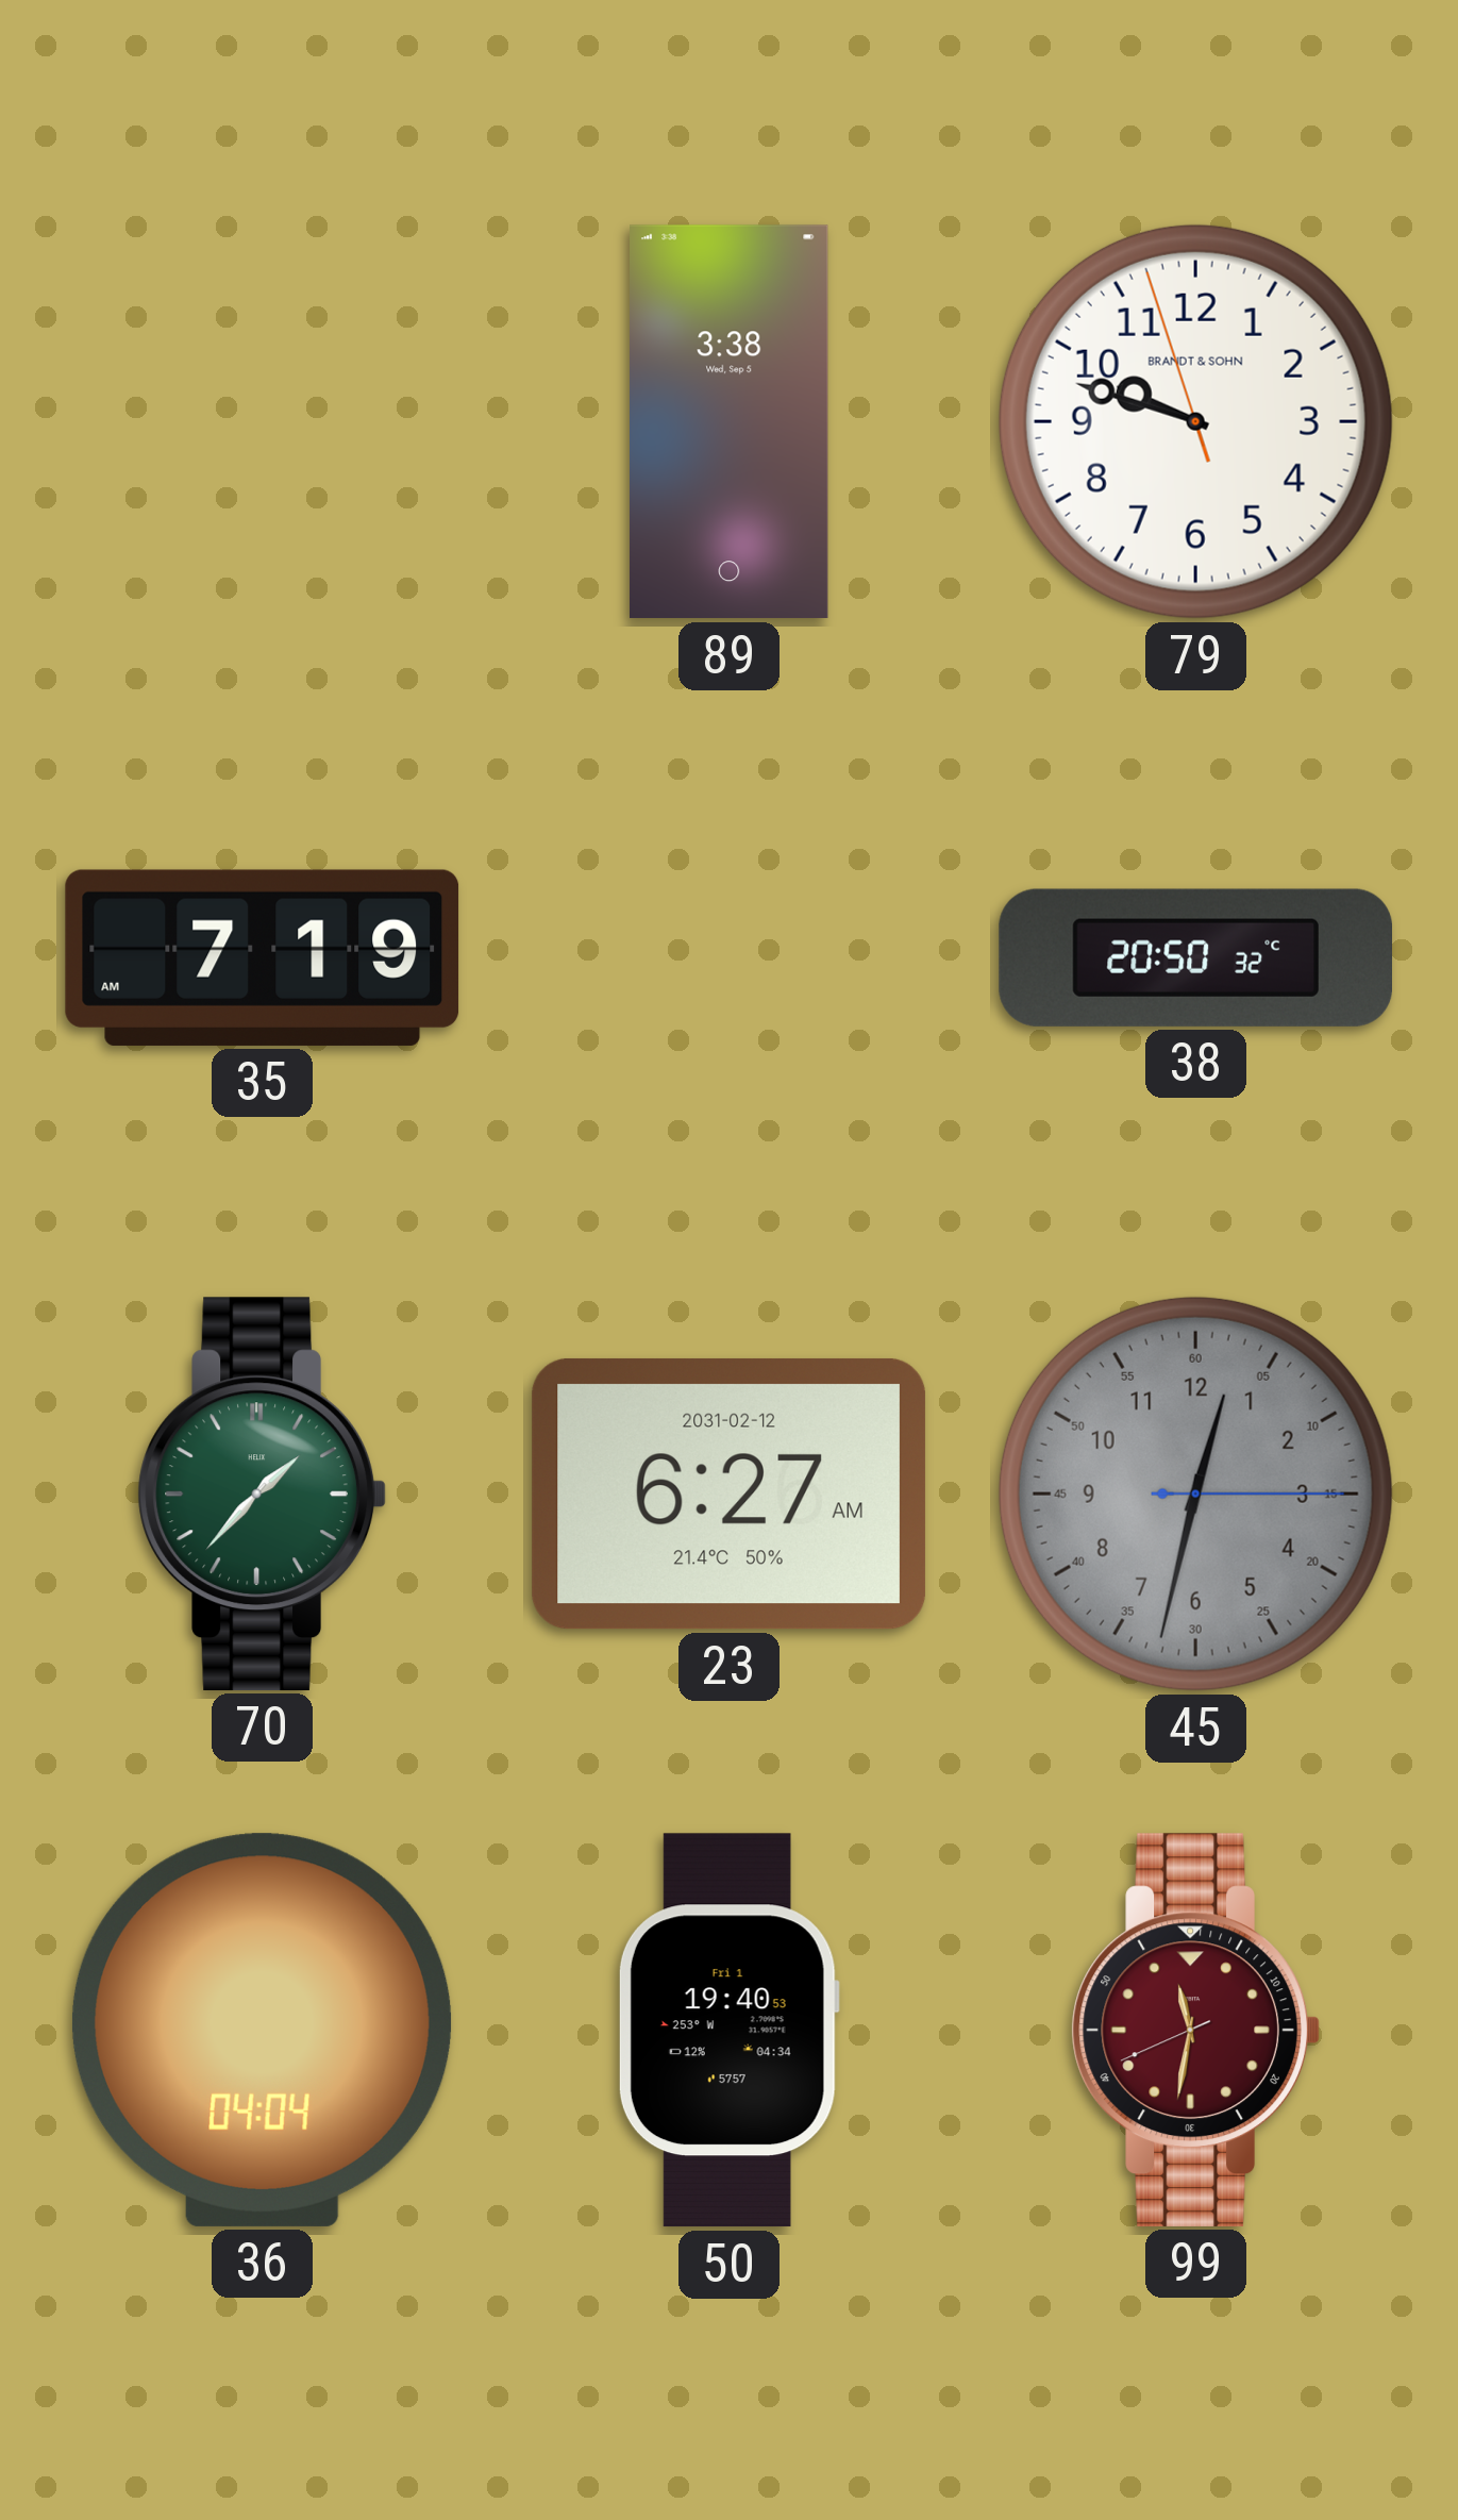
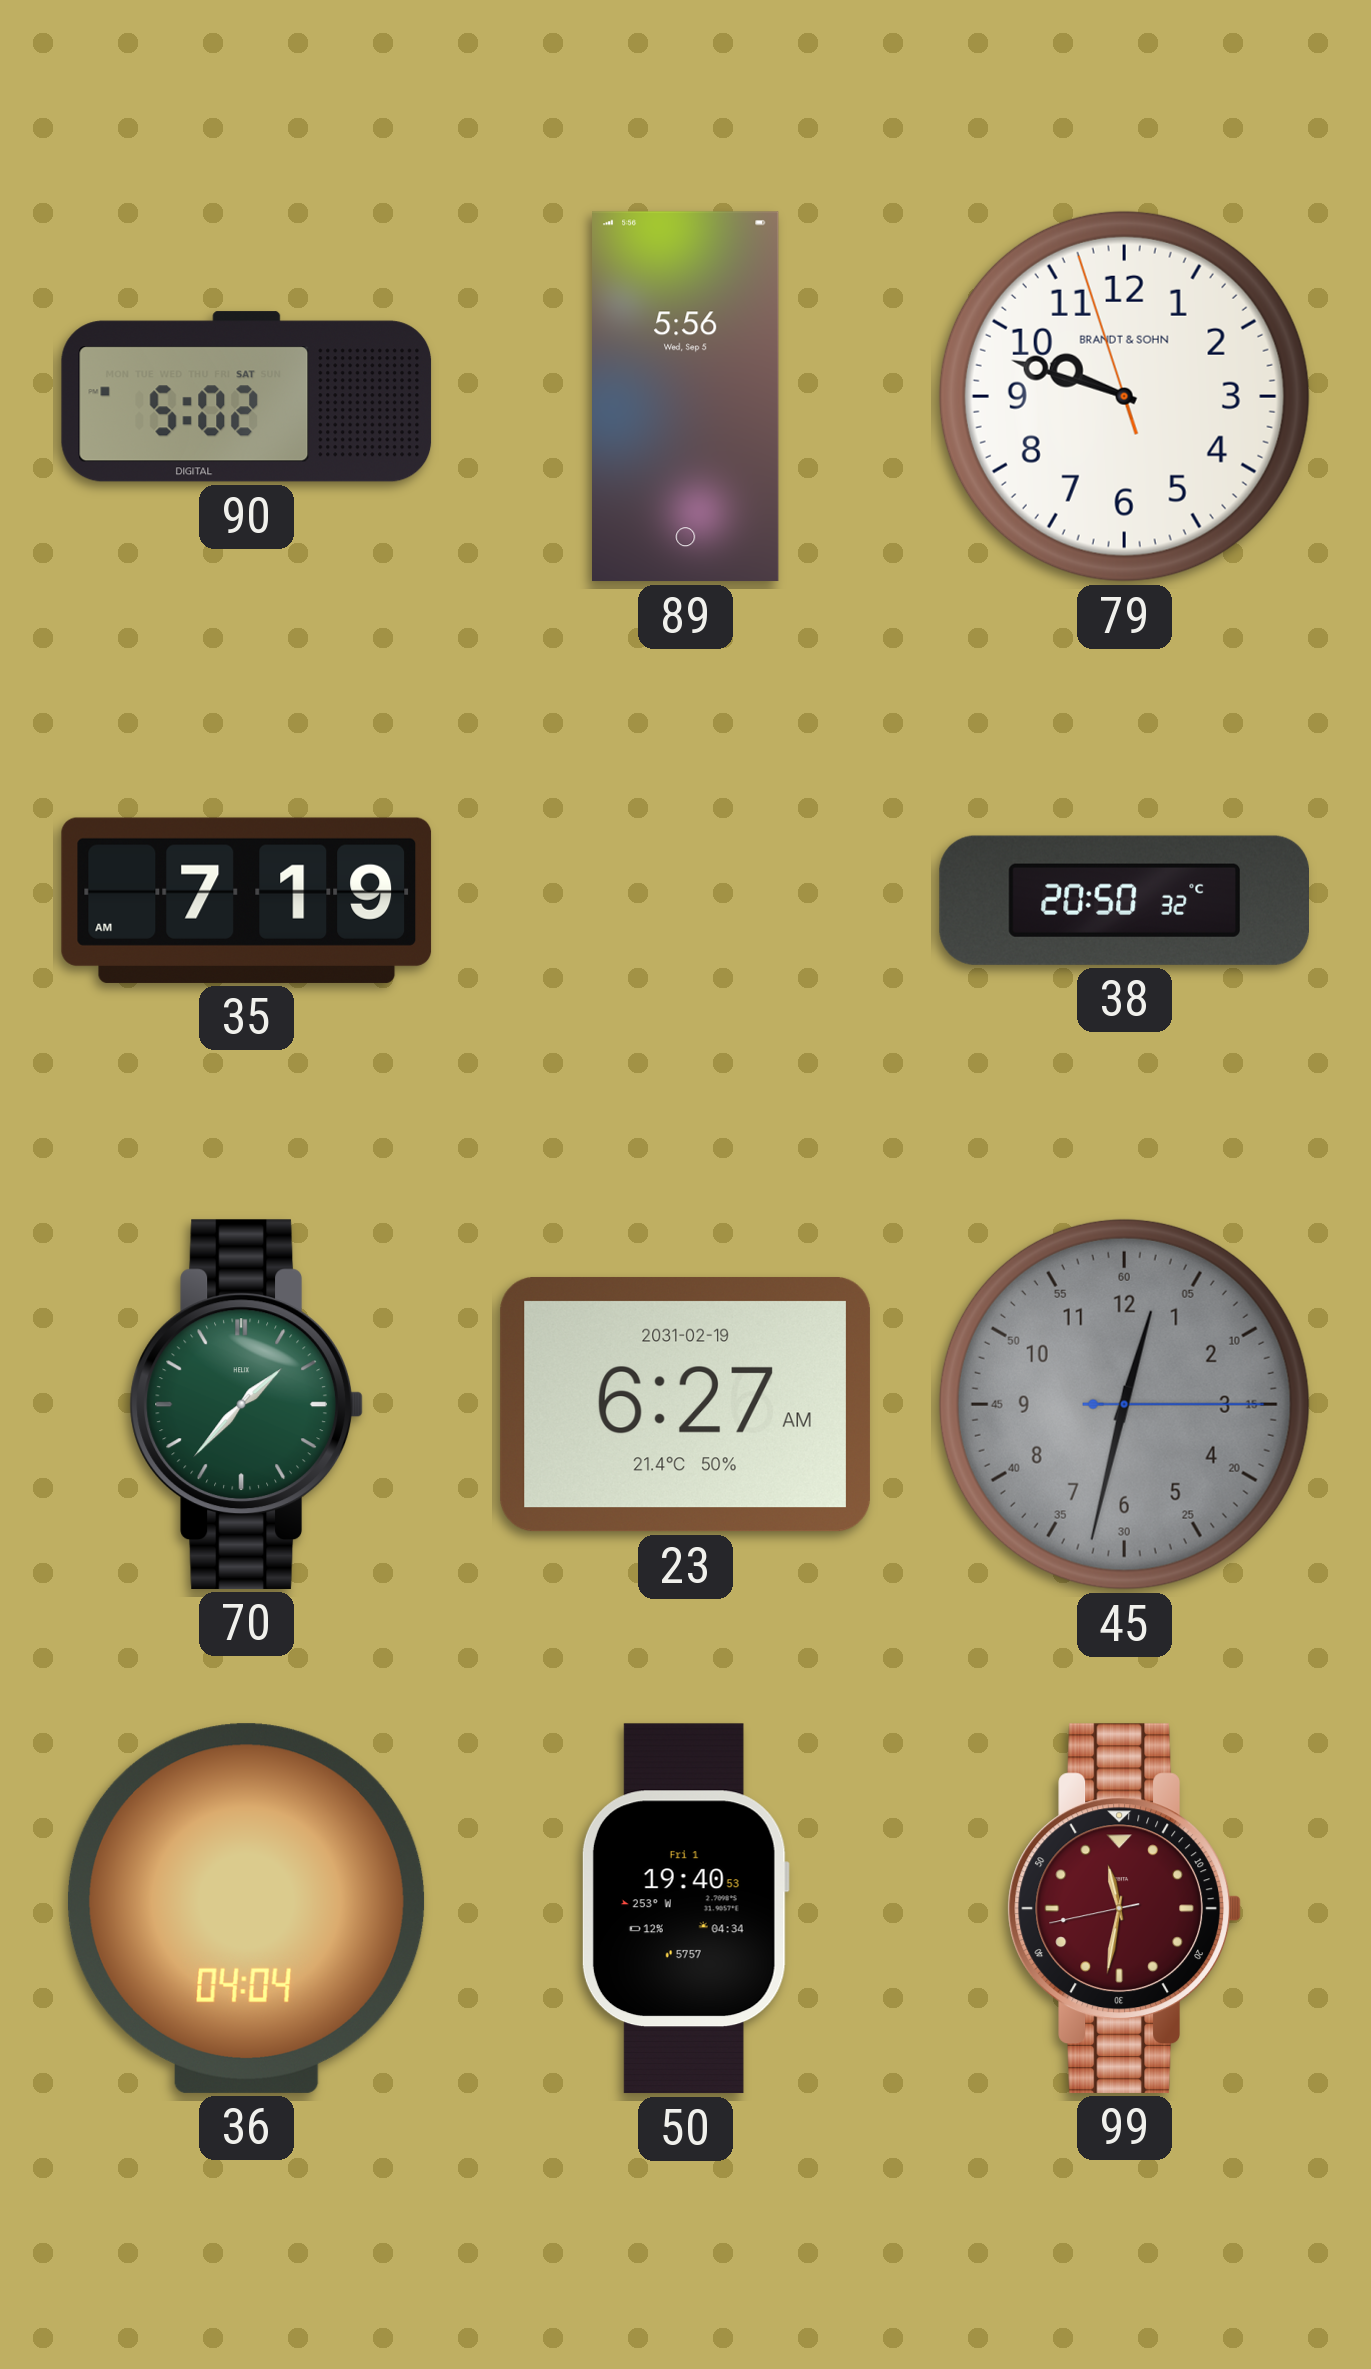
90: none -> 5:02
89: 3:38 -> 5:56
23 date: 2031-02-12 -> 2031-02-19
99: 11:31:41 -> 11:31:43
